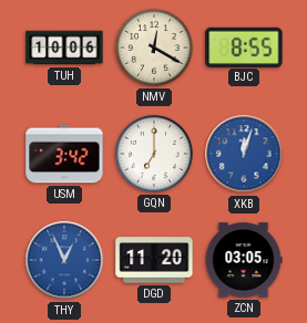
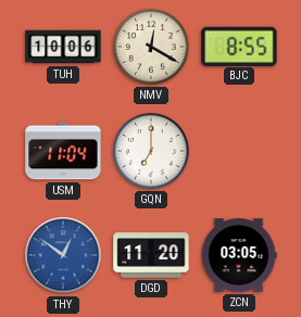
USM: 3:42 -> 11:04
XKB: 12:03 -> none
THY: 12:56 -> 12:51
